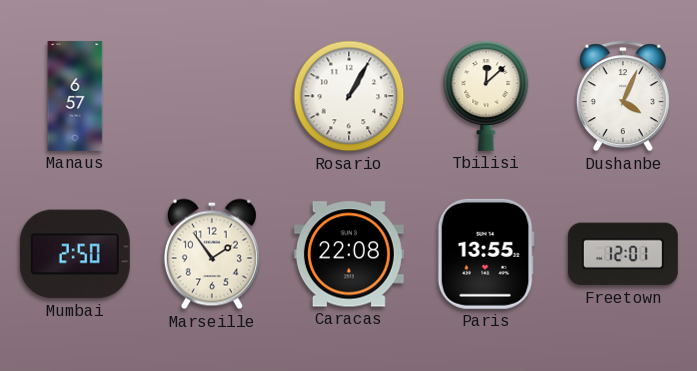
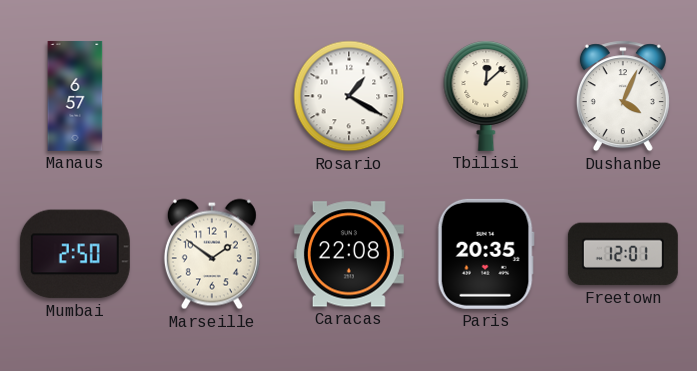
Rosario: 1:05 -> 1:20
Marseille: 1:54 -> 1:51
Paris: 13:55 -> 20:35
